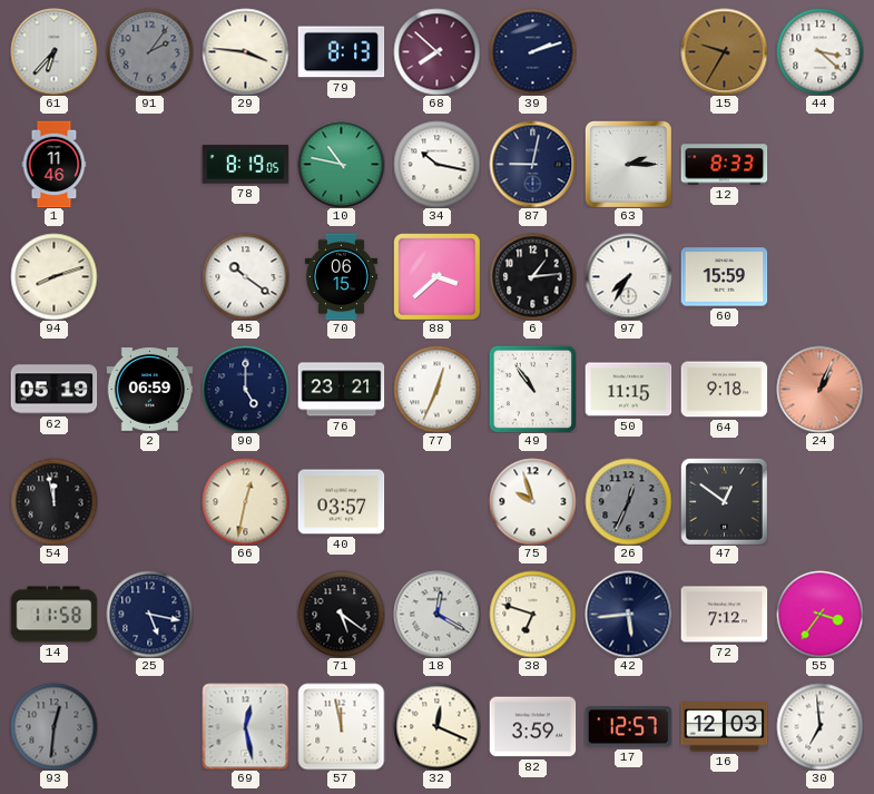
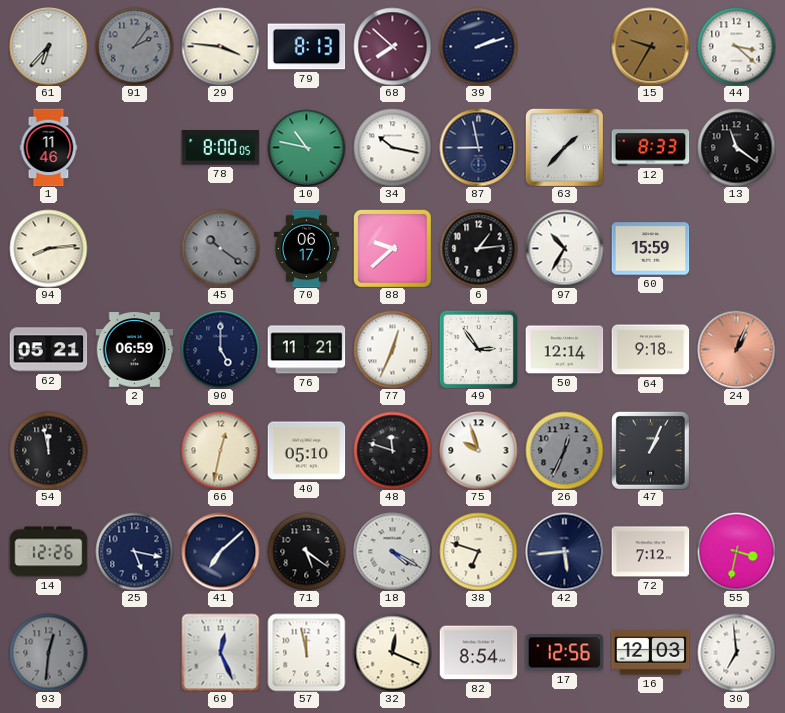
78: 8:19 -> 8:00
87: 9:02 -> 8:58
63: 2:15 -> 1:37
13: none -> 11:21
94: 8:12 -> 8:14
45 dial: white -> grey
70: 06:15 -> 06:17
88: 3:38 -> 9:38
97: 7:35 -> 10:35
62: 05:19 -> 05:21
76: 23:21 -> 11:21
49: 10:54 -> 2:54
50: 11:15 -> 12:14
40: 03:57 -> 05:10
48: none -> 11:48
47: 12:51 -> 1:04
14: 11:58 -> 12:26
41: none -> 7:08
18: 12:20 -> 4:20
55: 3:36 -> 3:32
69: 12:28 -> 12:26
82: 3:59 -> 8:54
17: 12:57 -> 12:56
